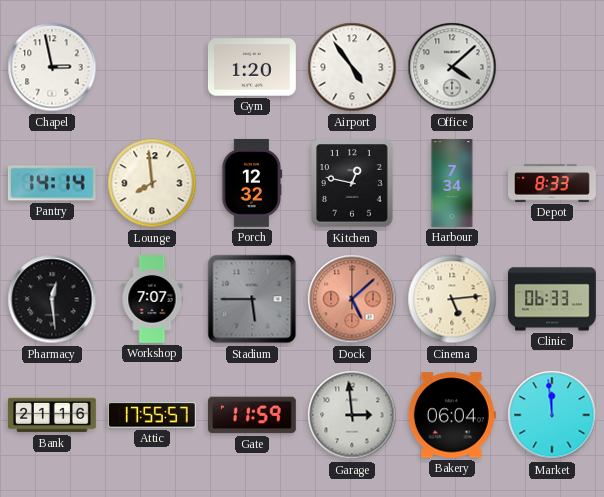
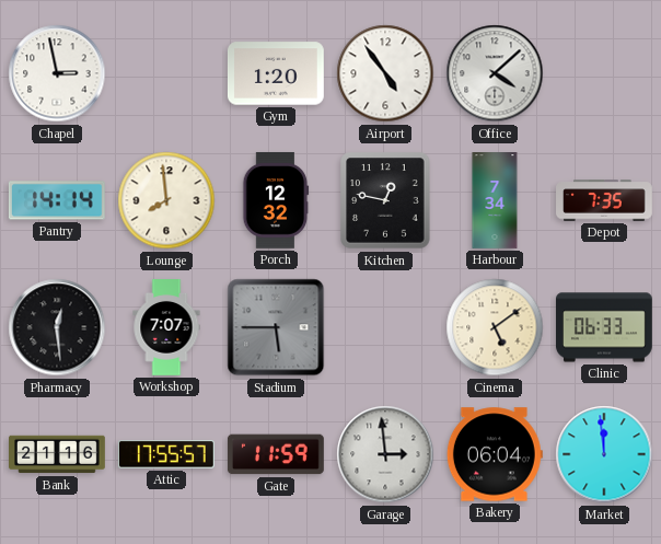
Depot: 8:33 -> 7:35
Dock: 5:08 -> none
Cinema: 5:14 -> 5:09
